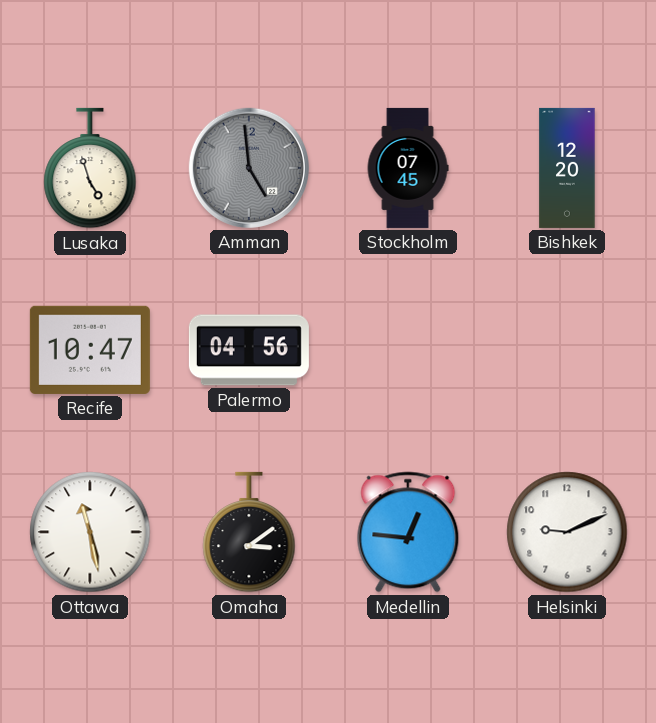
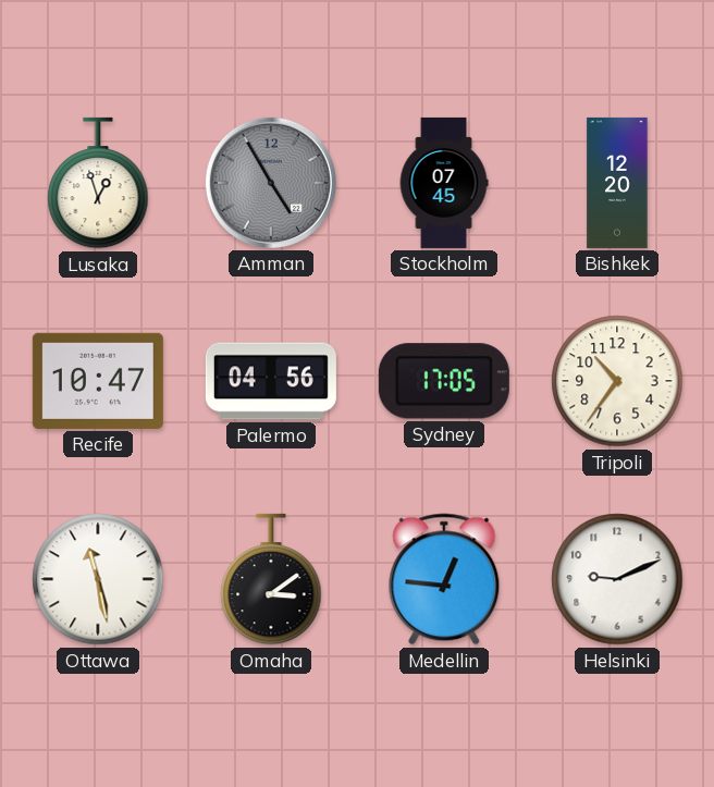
Lusaka: 4:57 -> 12:57
Amman: 4:59 -> 4:55
Sydney: none -> 17:05
Tripoli: none -> 10:36
